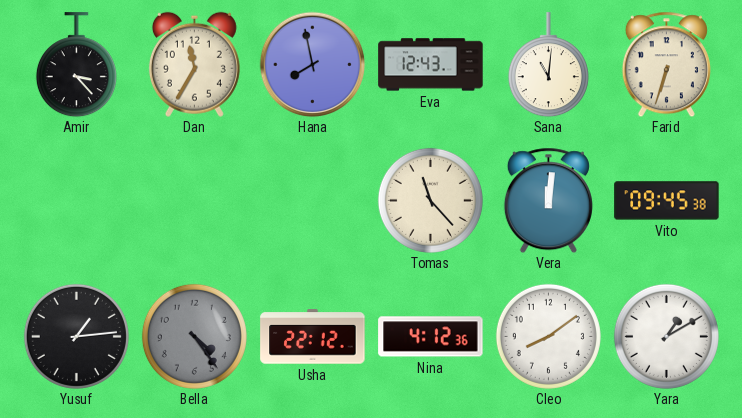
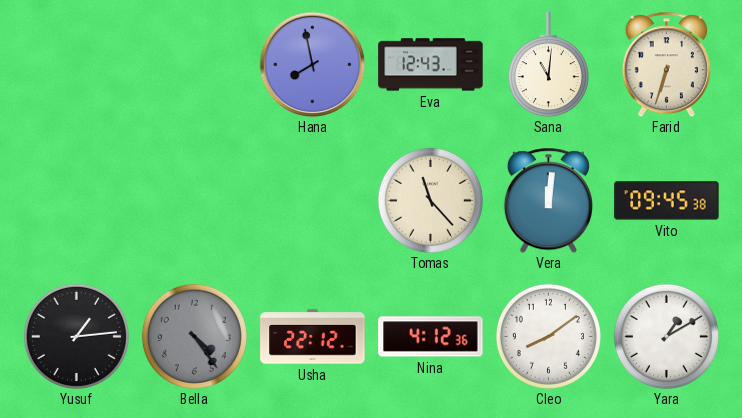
Amir: 3:23 -> none
Dan: 11:35 -> none
